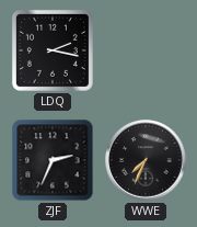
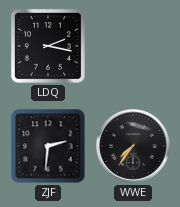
ZJF: 2:34 -> 2:31
WWE: 7:34 -> 7:36
